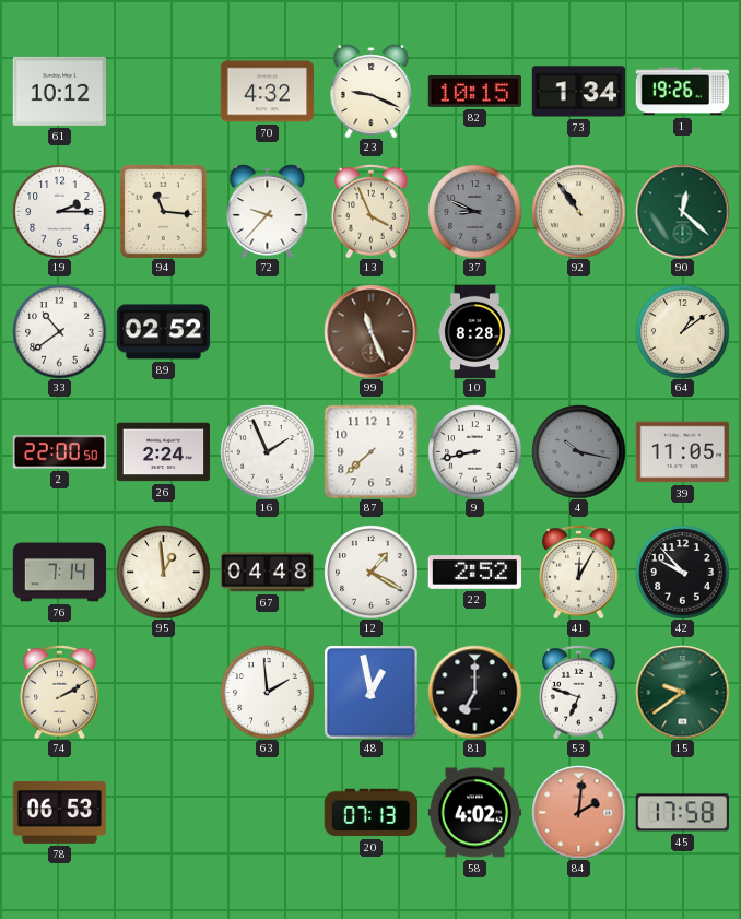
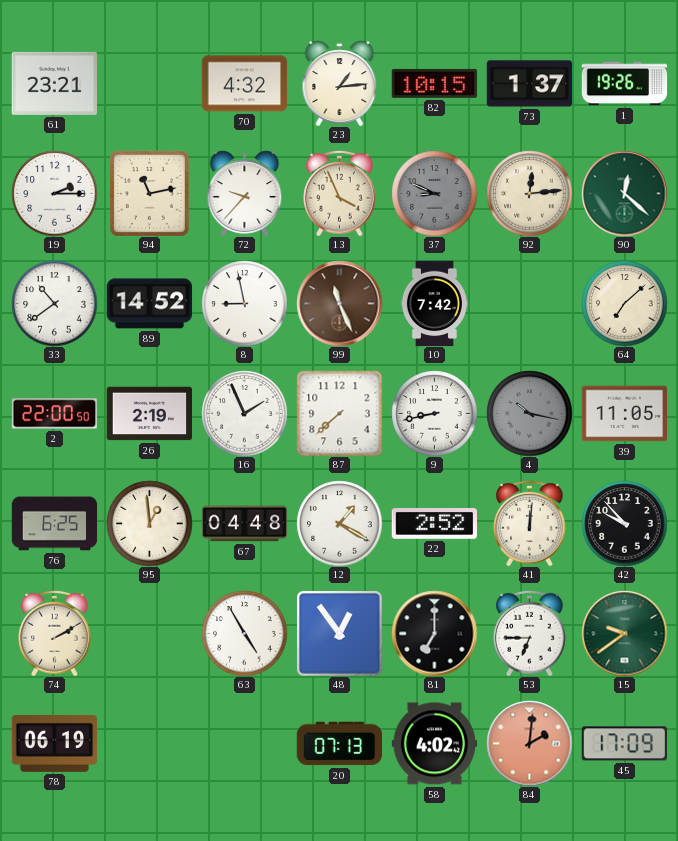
61: 10:12 -> 23:21
23: 9:19 -> 1:14
73: 1:34 -> 1:37
94: 11:16 -> 11:13
92: 10:54 -> 12:14
89: 02:52 -> 14:52
8: none -> 8:58
10: 8:28 -> 7:42
64: 1:09 -> 7:08
26: 2:24 -> 2:19
76: 7:14 -> 6:25
41: 12:05 -> 12:01
63: 1:59 -> 4:55
48: 12:58 -> 12:54
53: 6:48 -> 6:45
78: 06:53 -> 06:19
45: 17:58 -> 17:09
